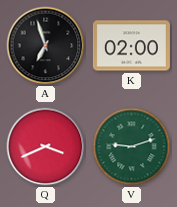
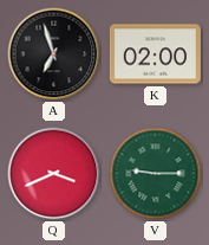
V: 9:12 -> 9:15
